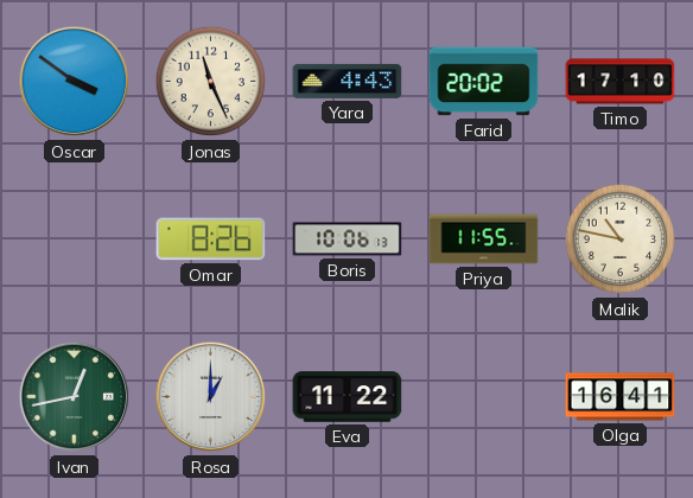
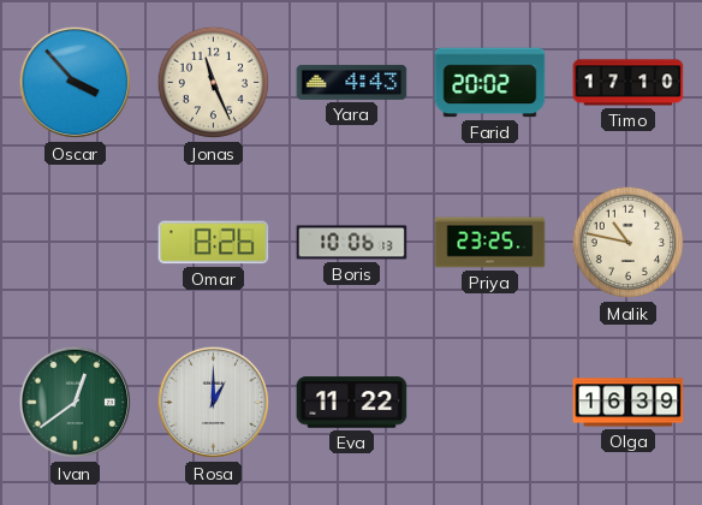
Oscar: 3:51 -> 3:53
Priya: 11:55 -> 23:25
Ivan: 12:43 -> 12:39
Olga: 16:41 -> 16:39
